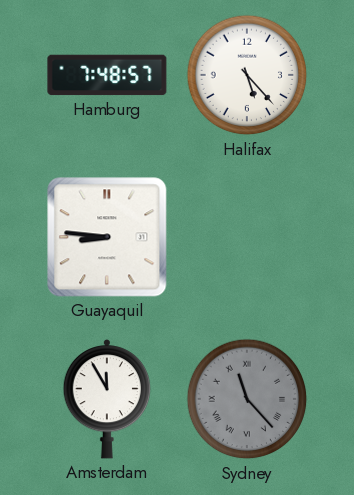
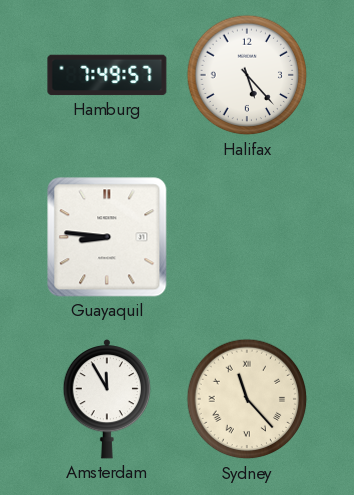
Hamburg: 7:48 -> 7:49
Sydney dial: grey -> cream
